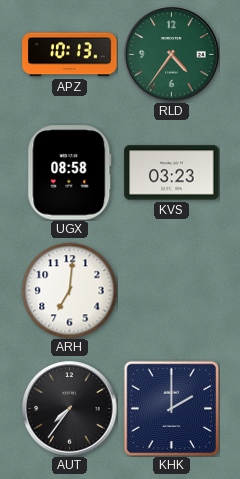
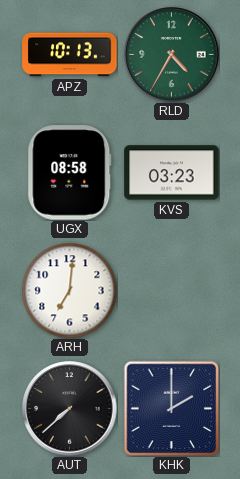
RLD: 4:36 -> 4:35
AUT: 7:36 -> 7:38
